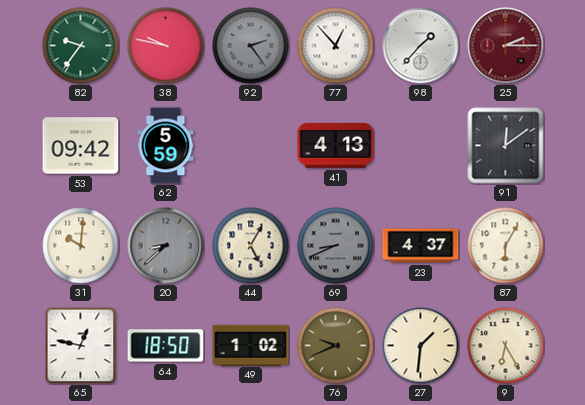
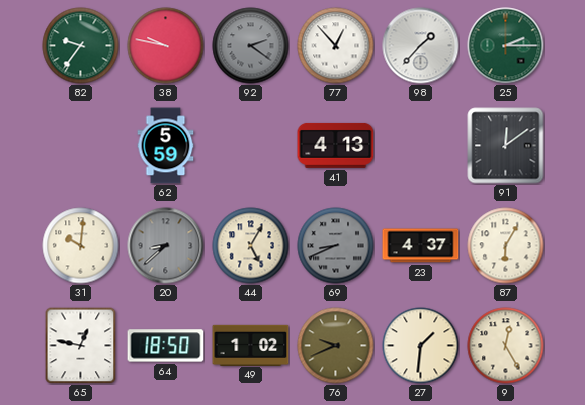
92: 2:24 -> 2:21
25 dial: burgundy -> green
53: 09:42 -> none
9: 6:25 -> 12:25
